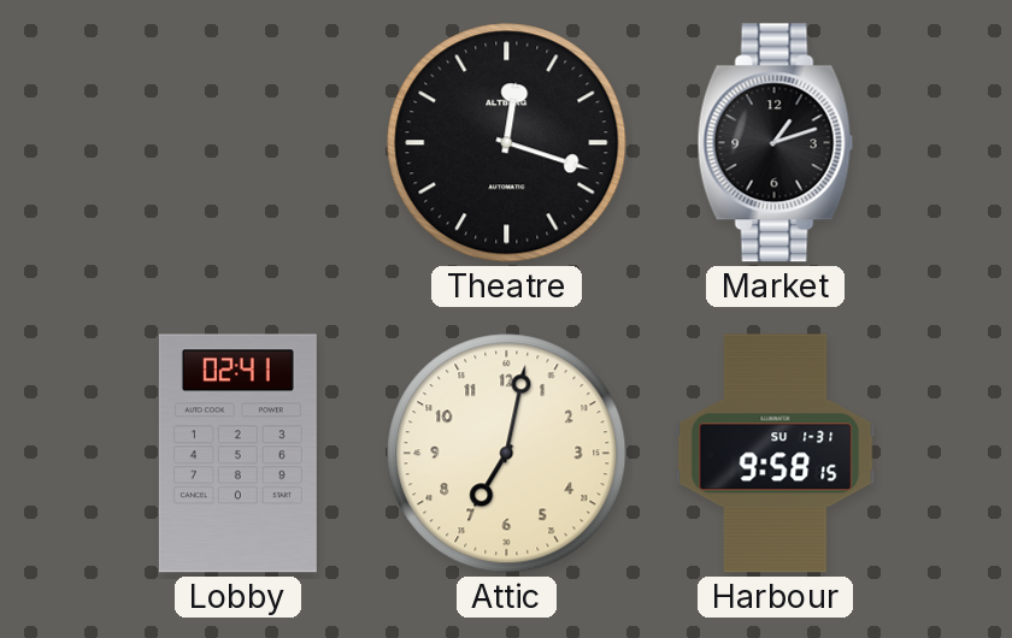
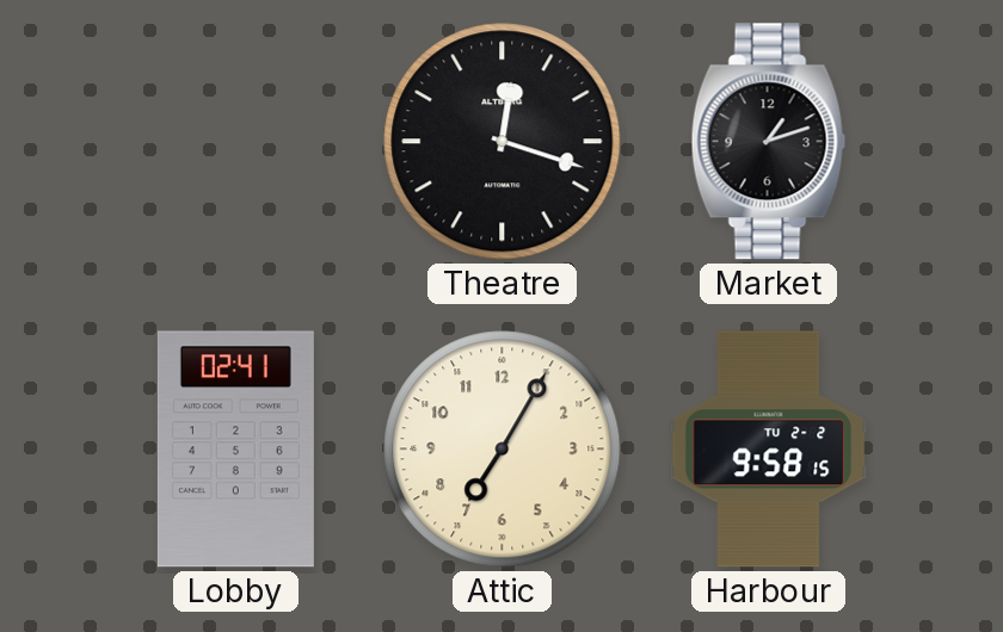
Attic: 7:02 -> 7:05
Harbour date: SU 1-31 -> TU 2-2
